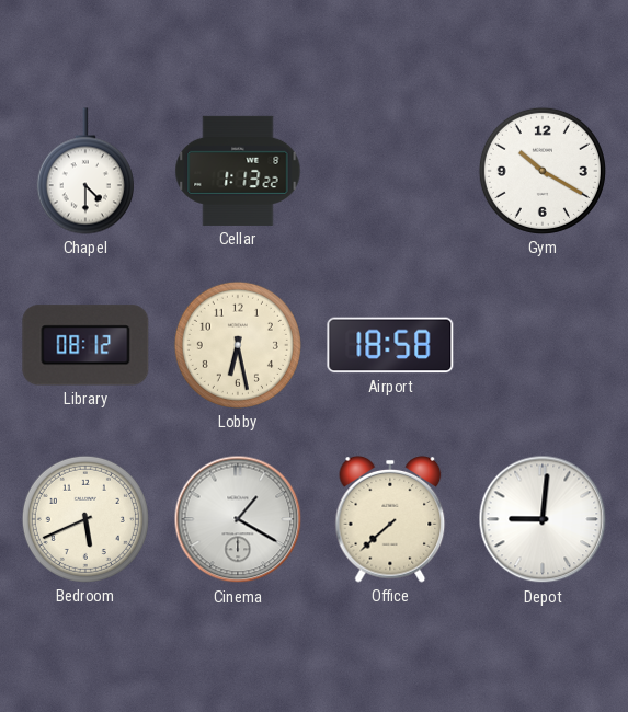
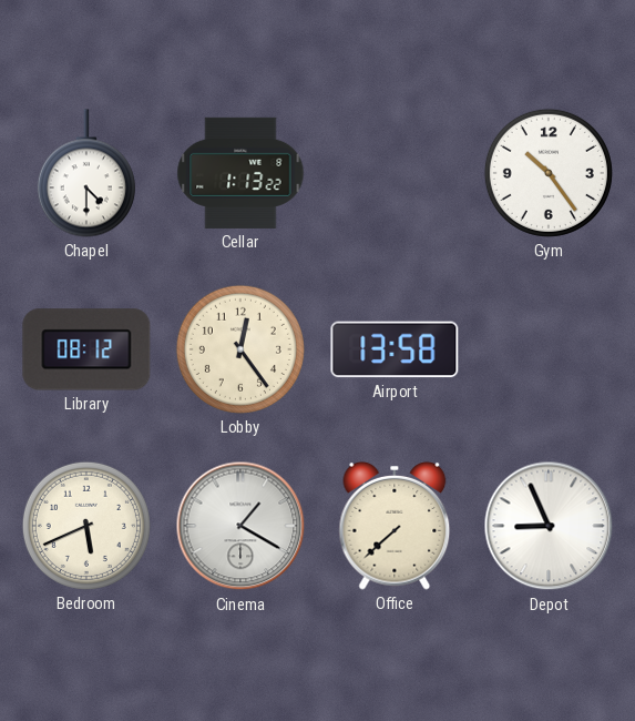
Gym: 10:20 -> 10:24
Lobby: 6:28 -> 12:24
Airport: 18:58 -> 13:58
Depot: 9:01 -> 8:56
